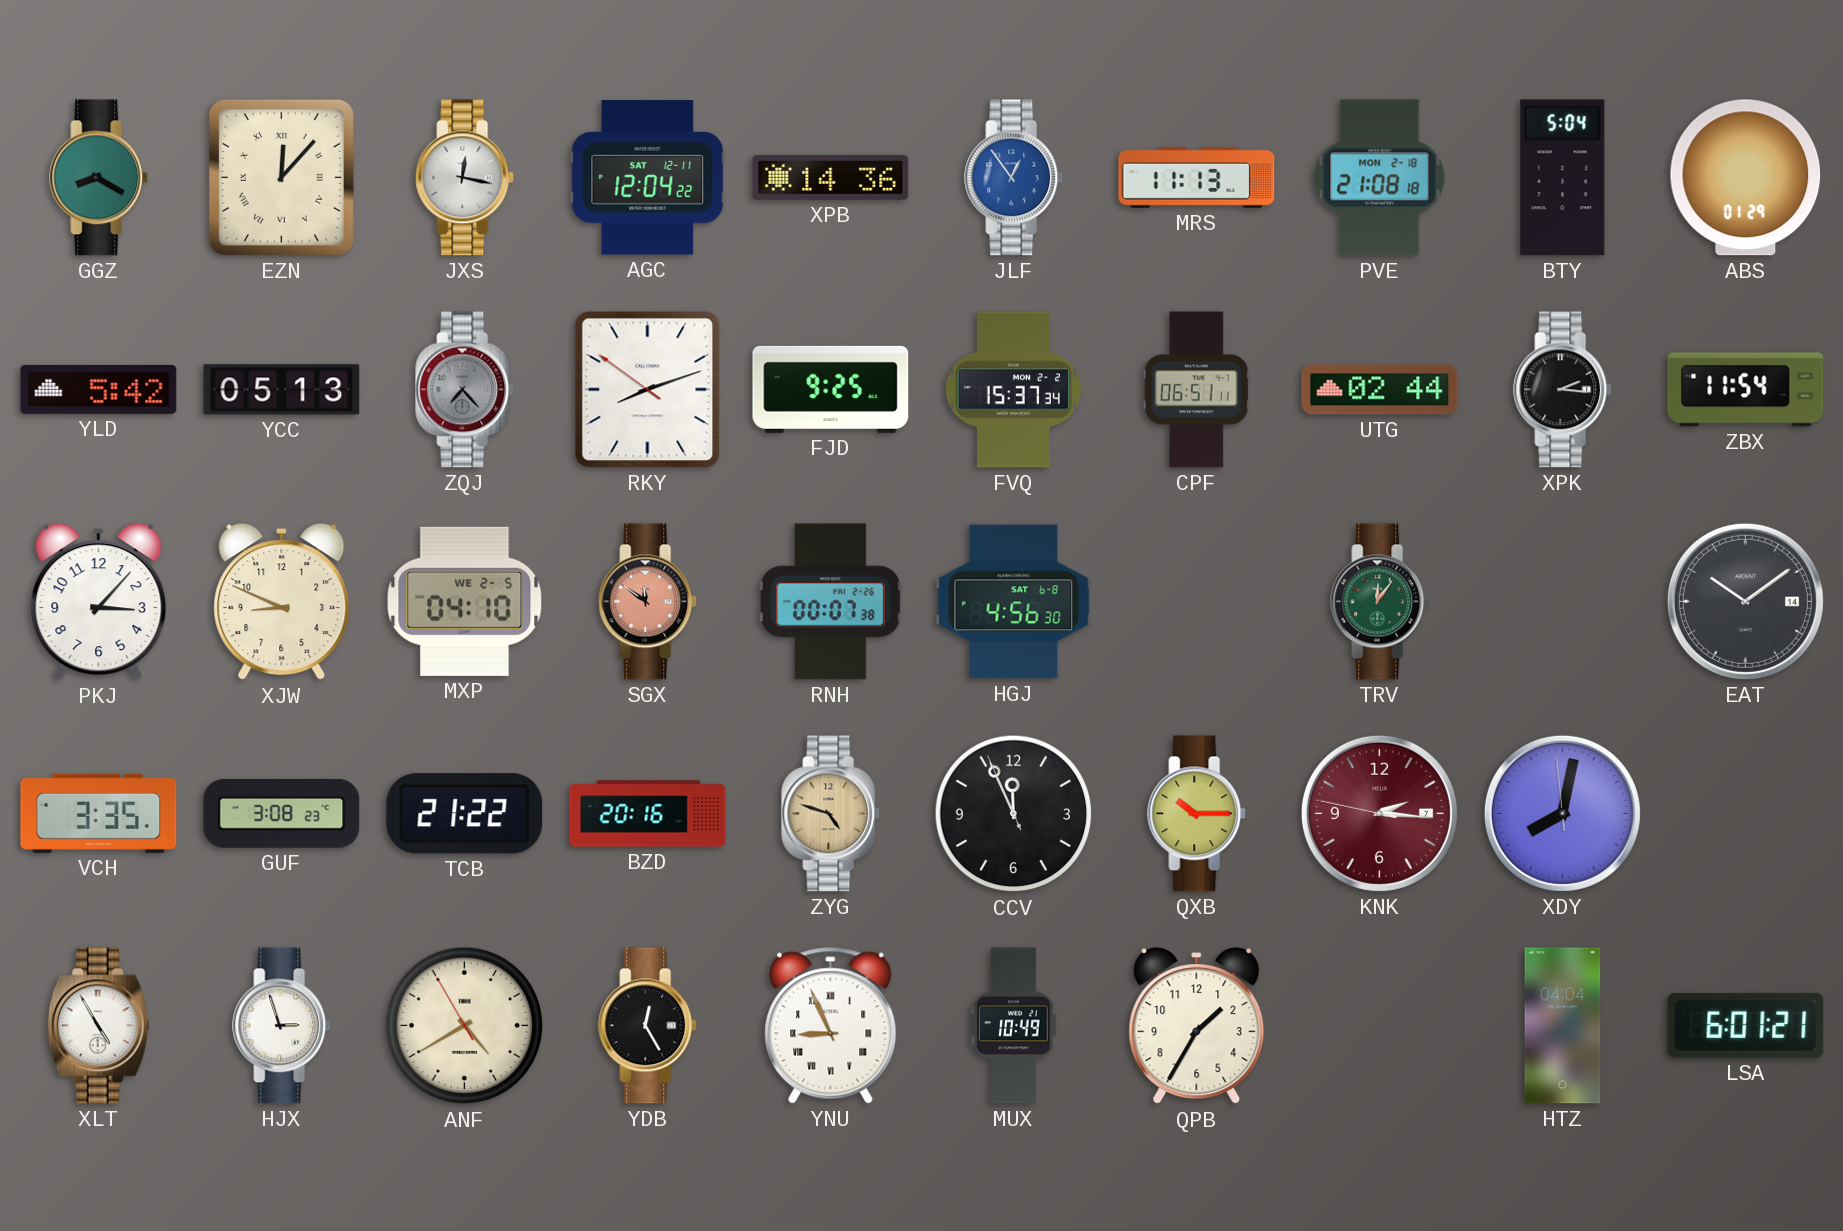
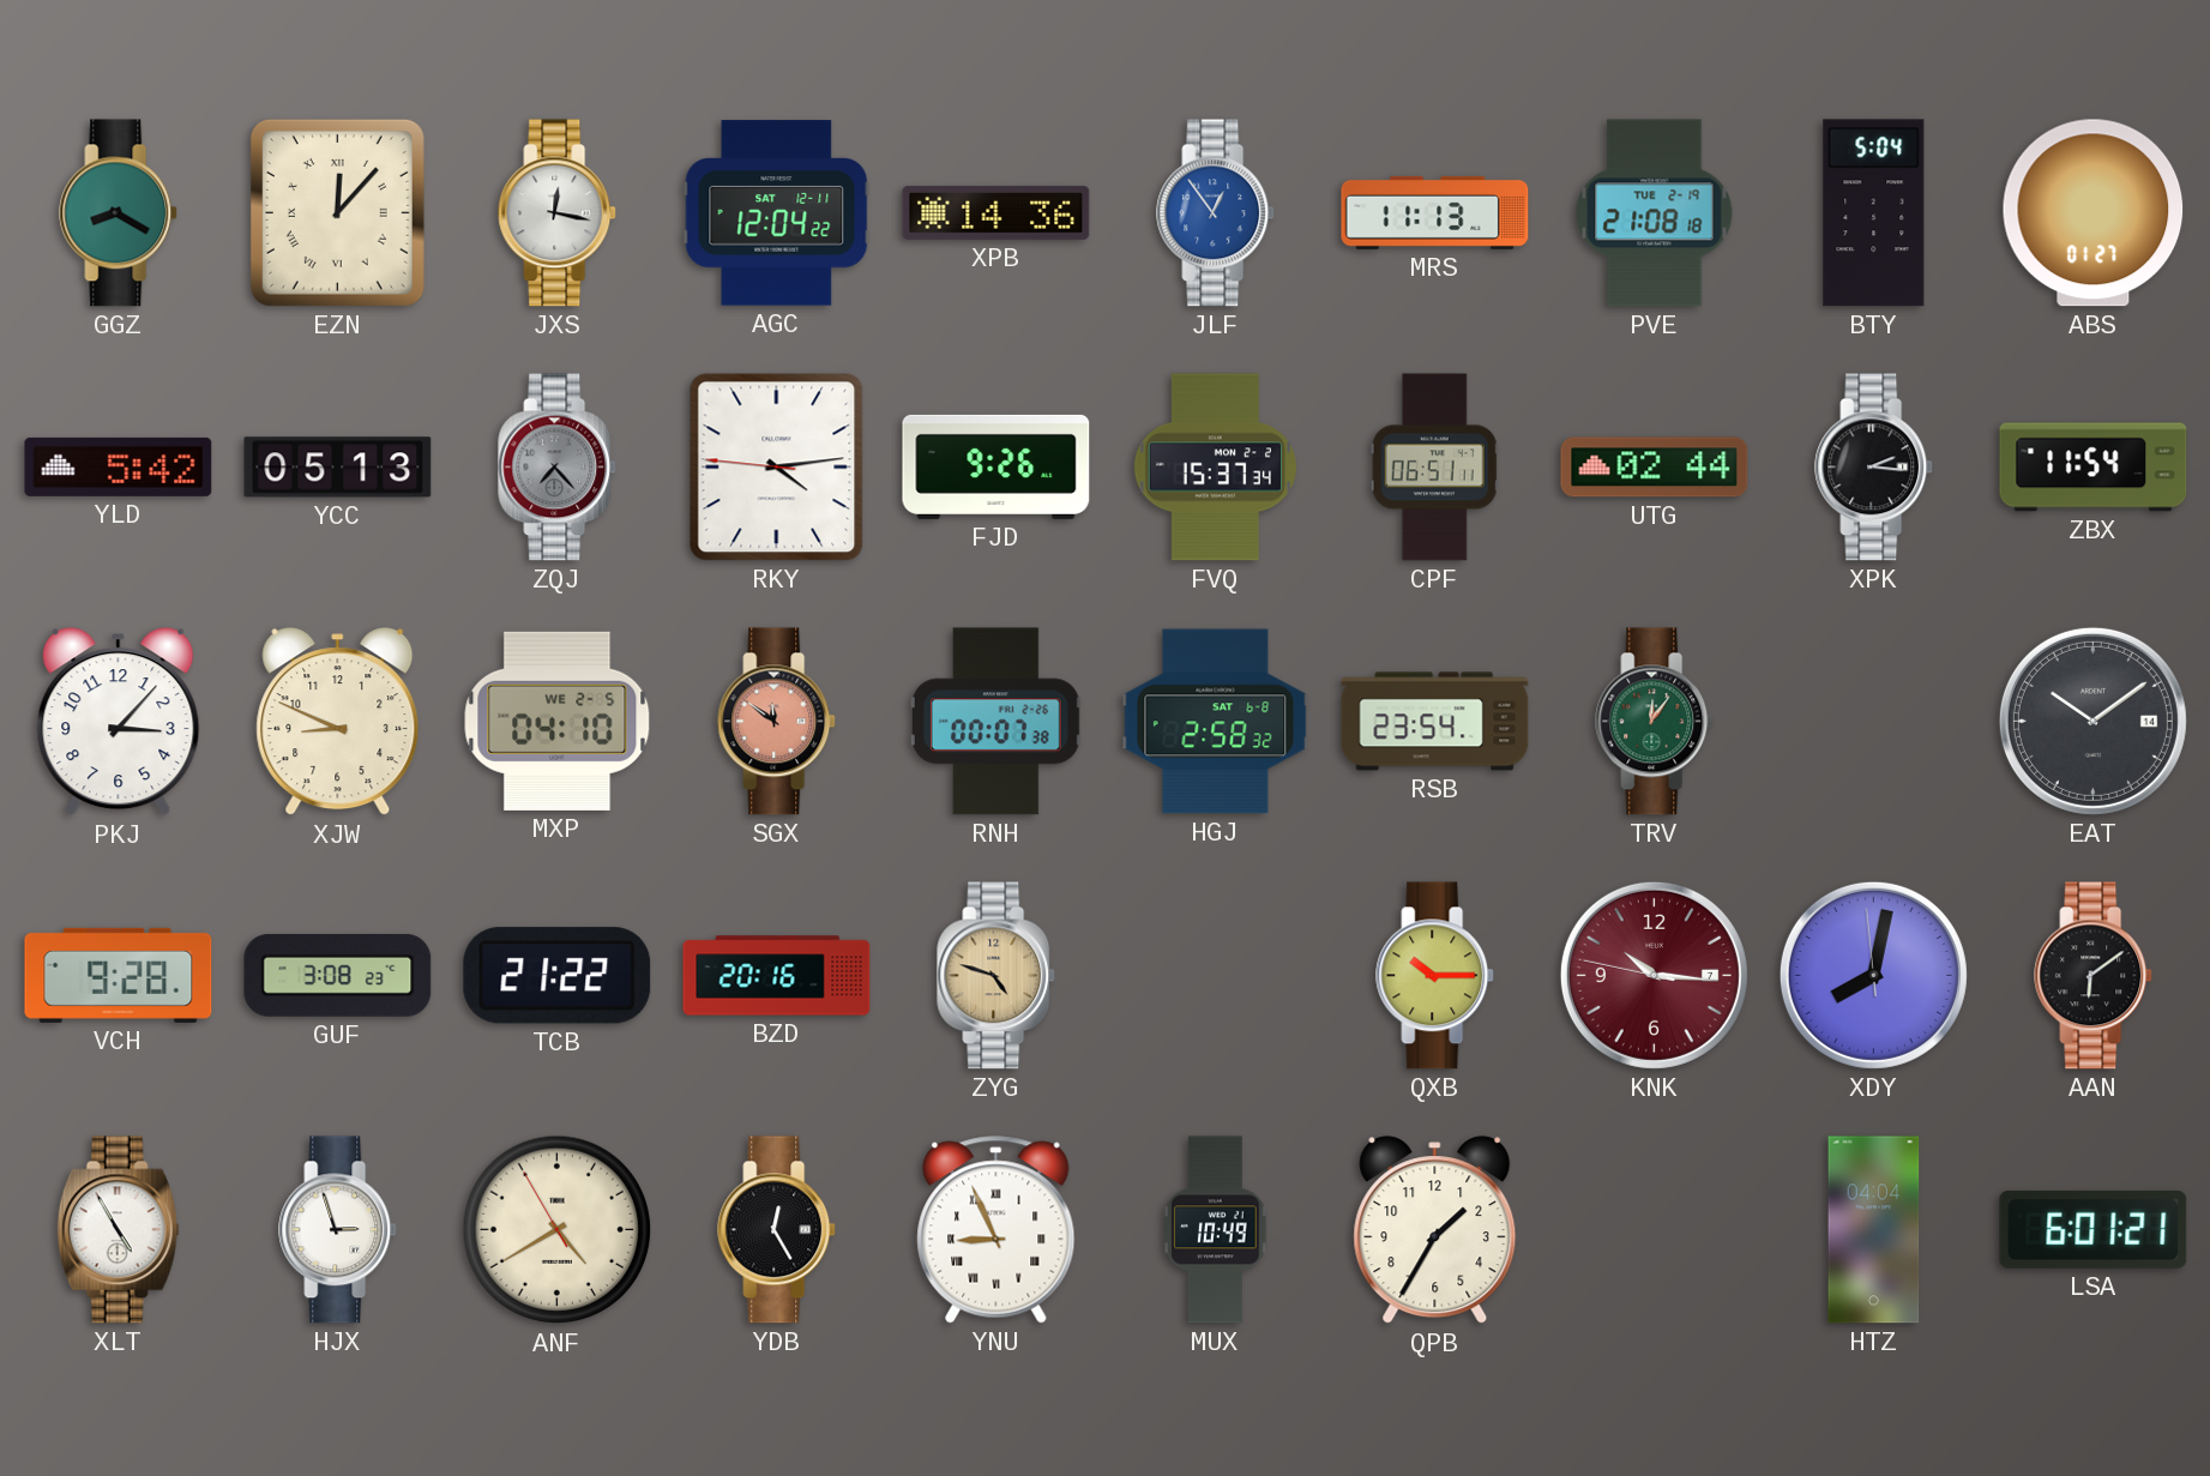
PVE date: MON 2-18 -> TUE 2-19
ABS: 01:29 -> 01:27
RKY: 8:11 -> 4:13
FJD: 9:25 -> 9:26
HGJ: 4:56 -> 2:58
RSB: none -> 23:54
VCH: 3:35 -> 9:28
CCV: 11:55 -> none
KNK: 2:15 -> 10:15
AAN: none -> 6:09
